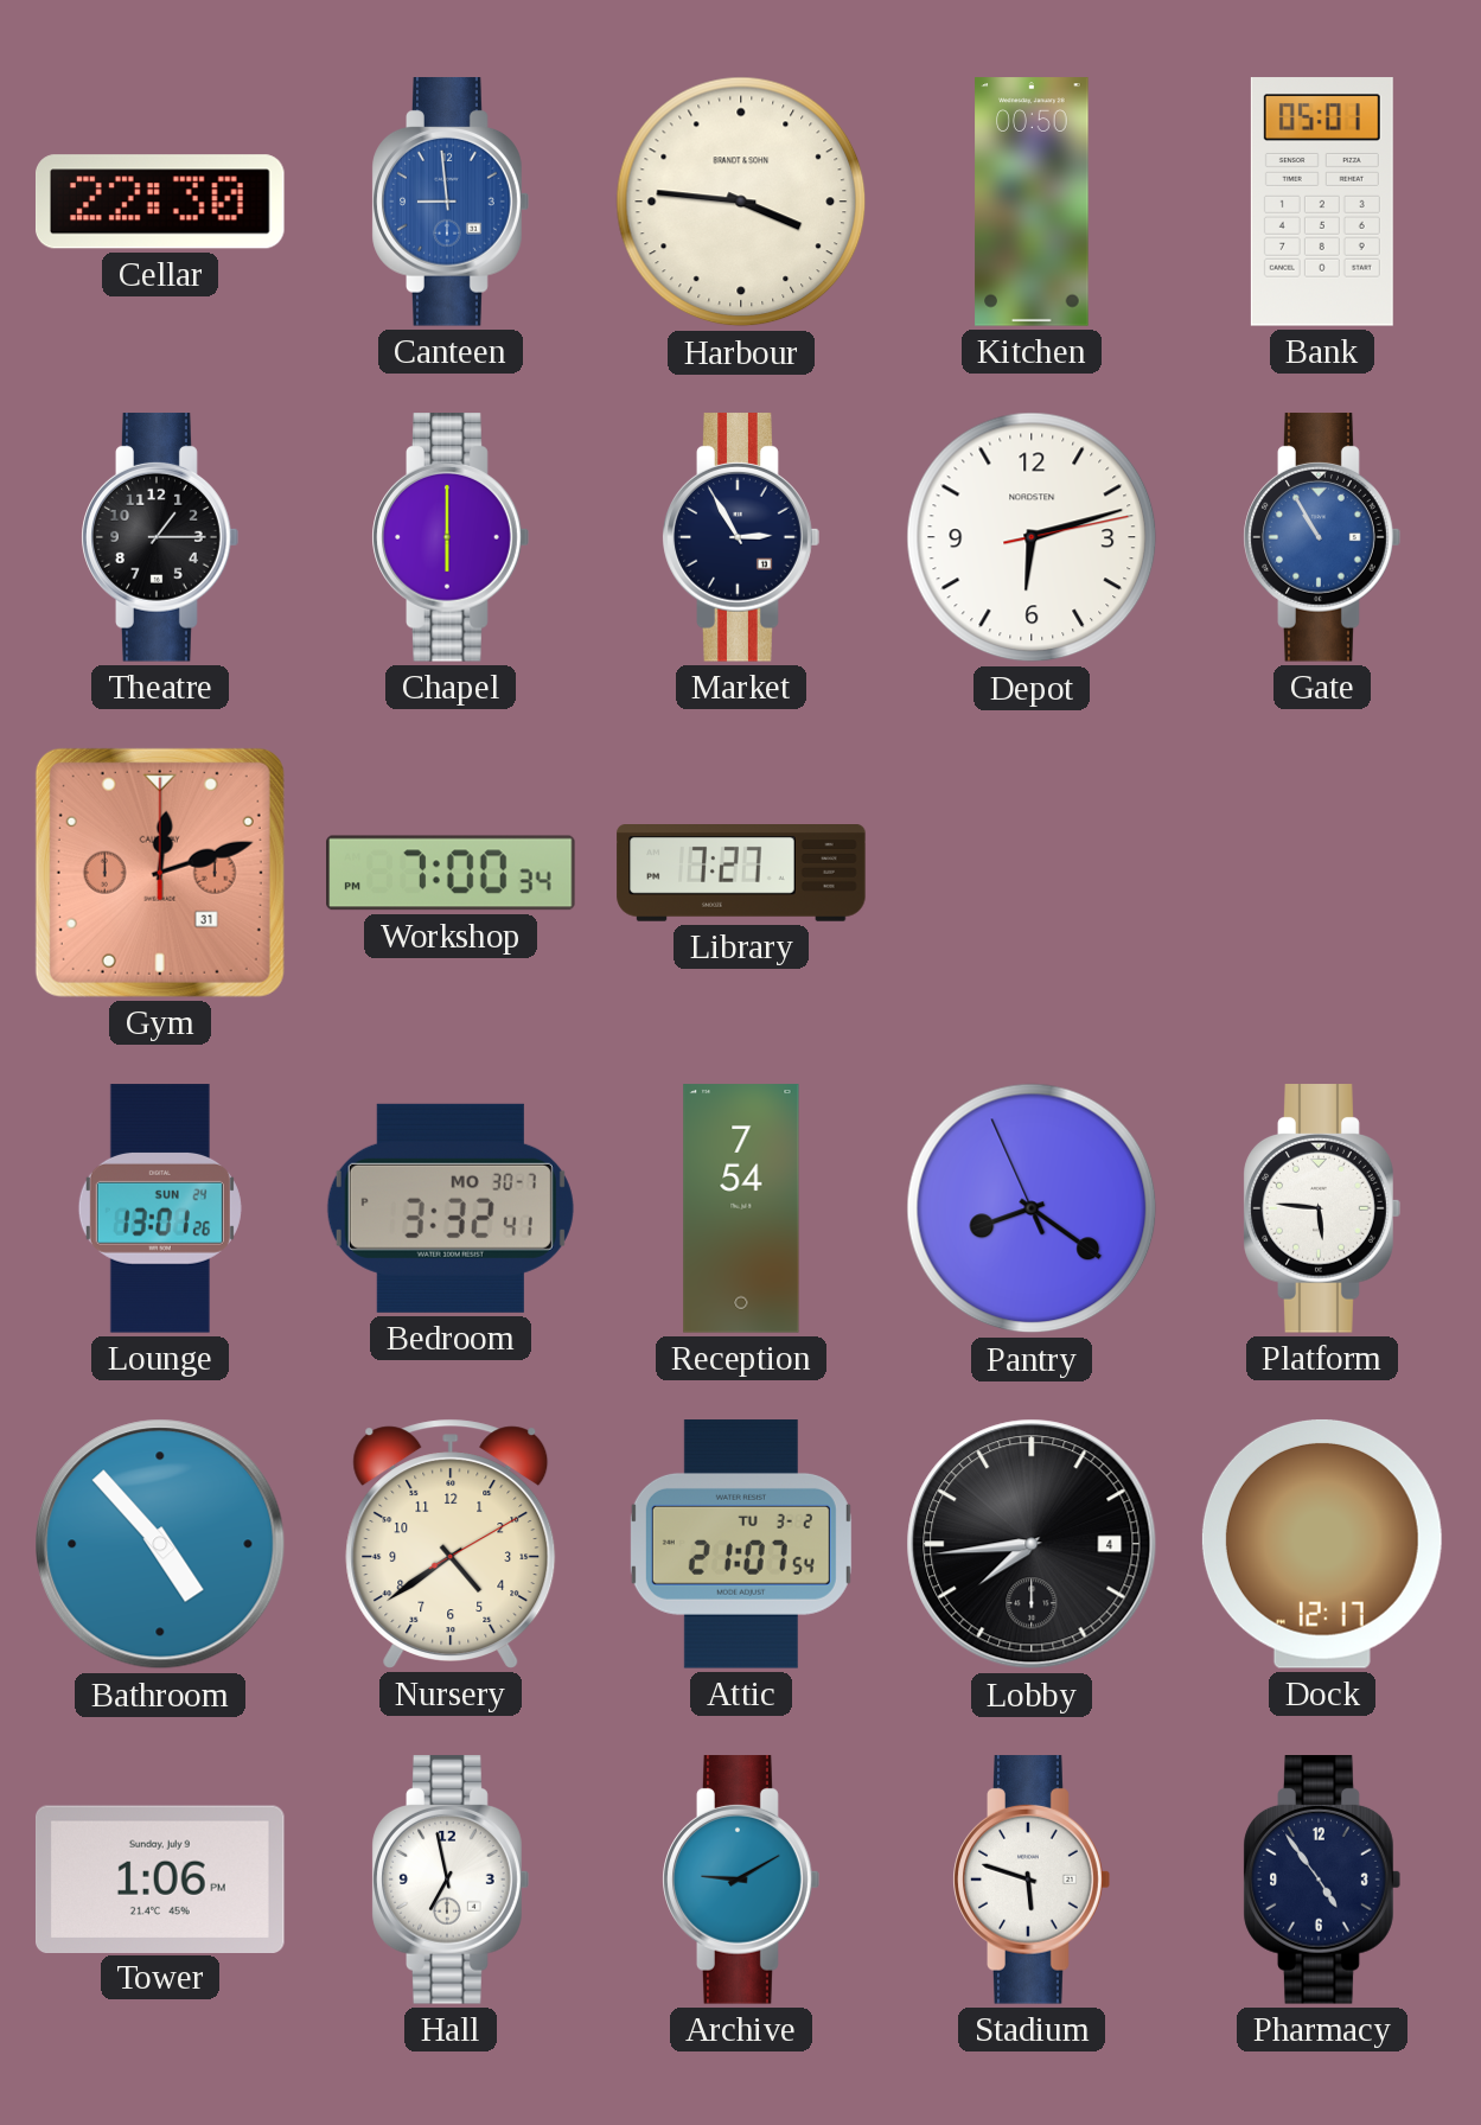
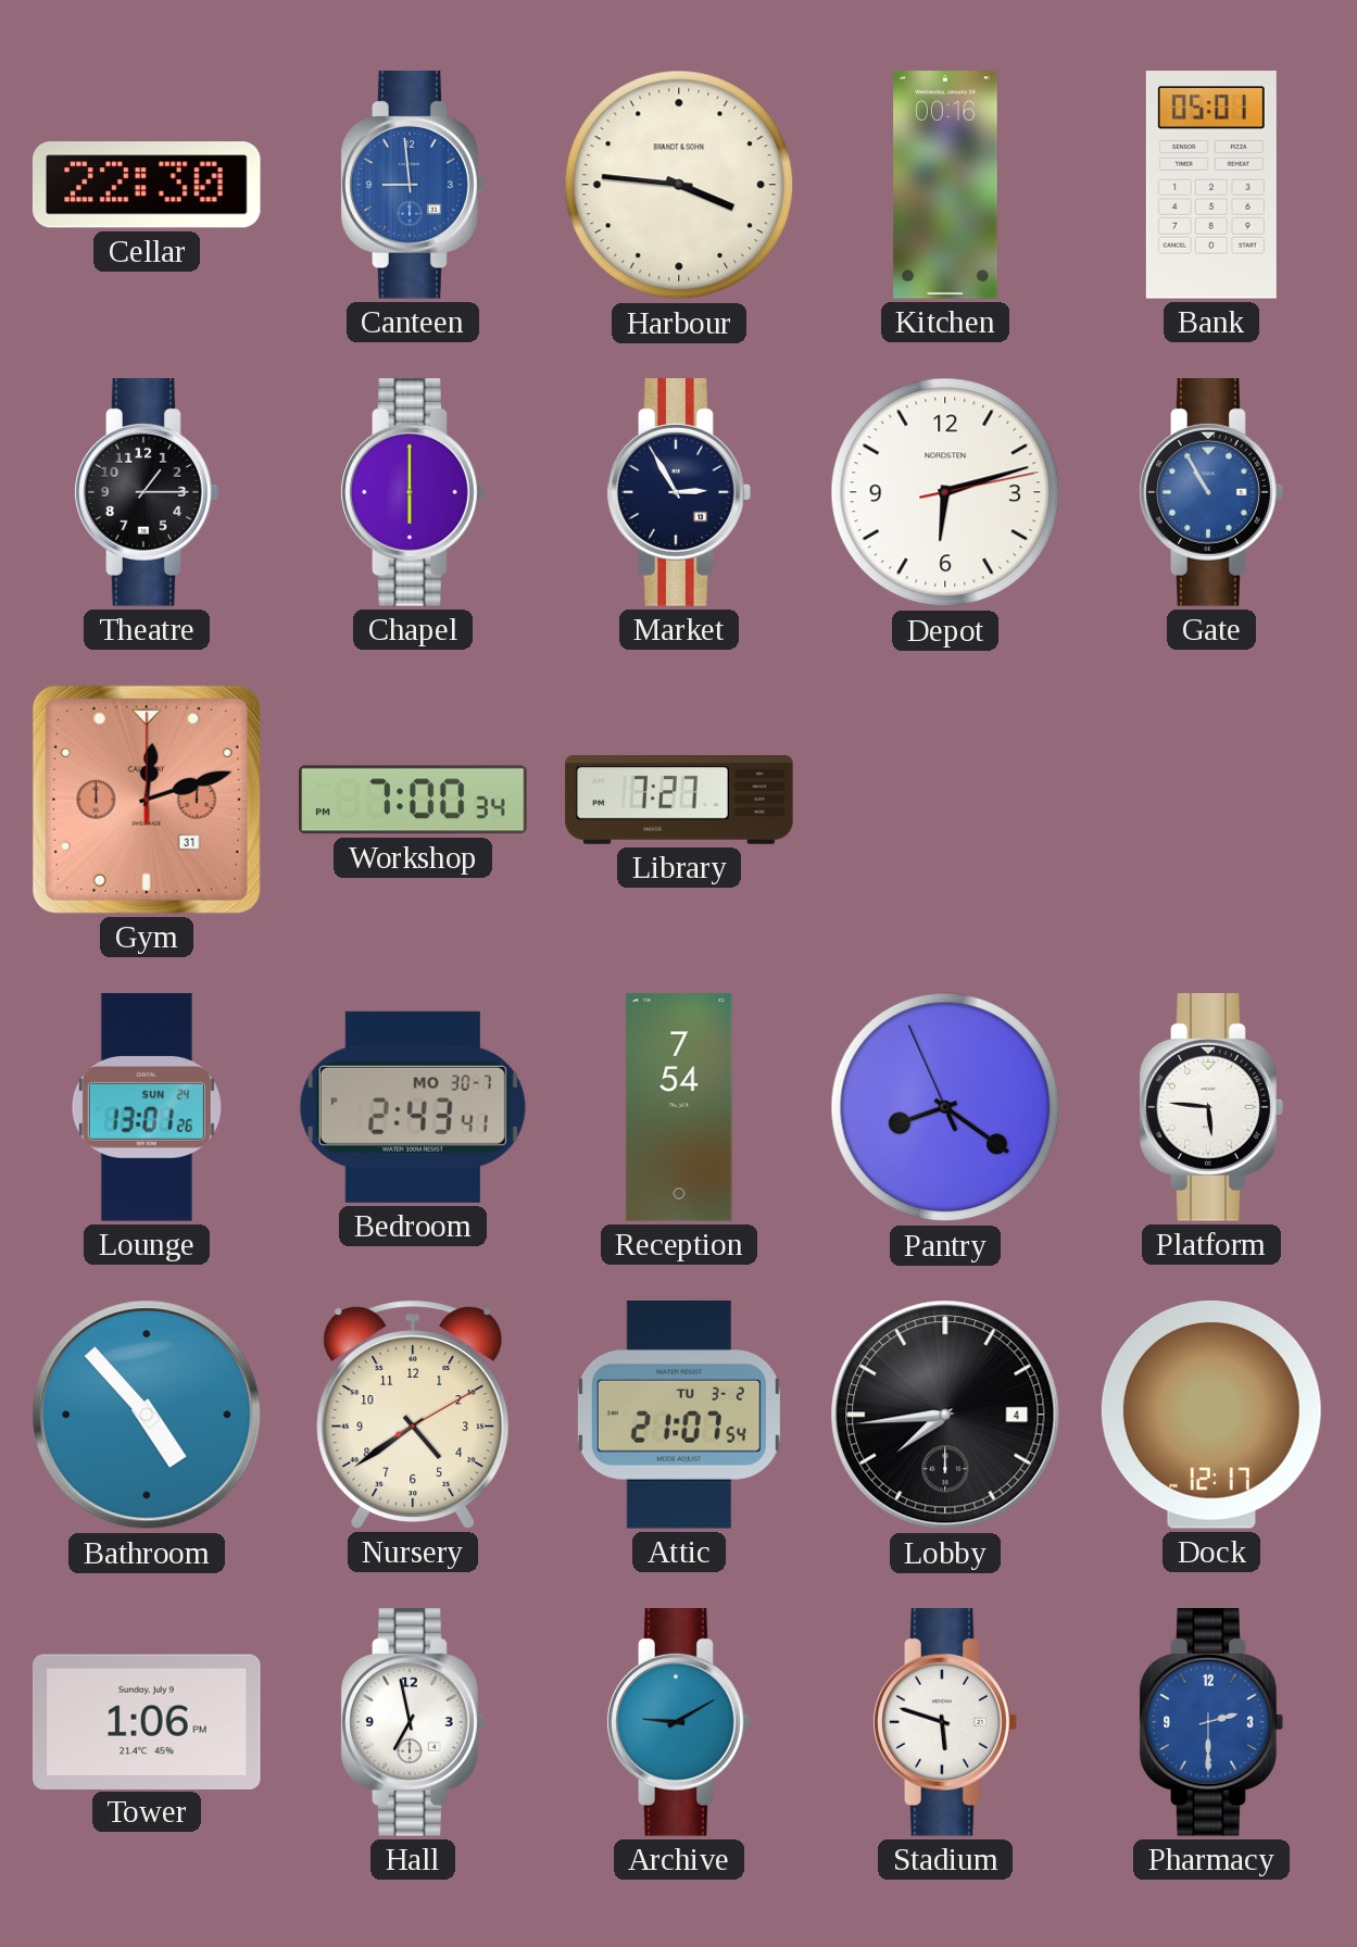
Kitchen: 00:50 -> 00:16
Bedroom: 3:32 -> 2:43
Pharmacy: 4:54 -> 2:30
Pharmacy dial: navy -> blue
